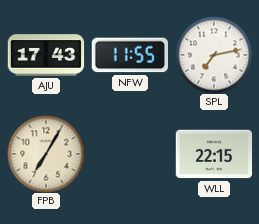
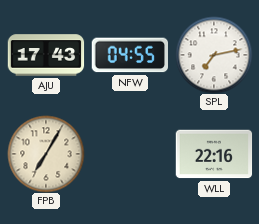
NFW: 11:55 -> 04:55
WLL: 22:15 -> 22:16
